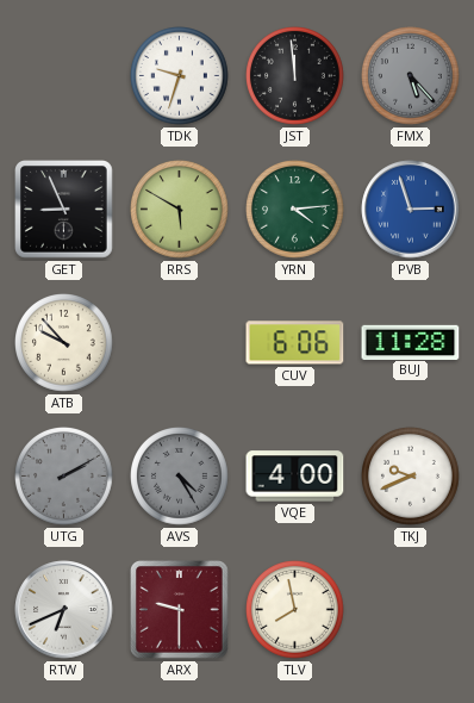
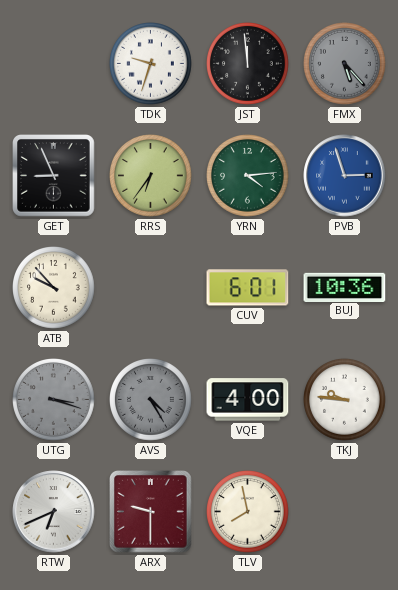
RRS: 5:50 -> 6:36
CUV: 6:06 -> 6:01
BUJ: 11:28 -> 10:36
UTG: 2:10 -> 3:18
TKJ: 9:41 -> 9:46
